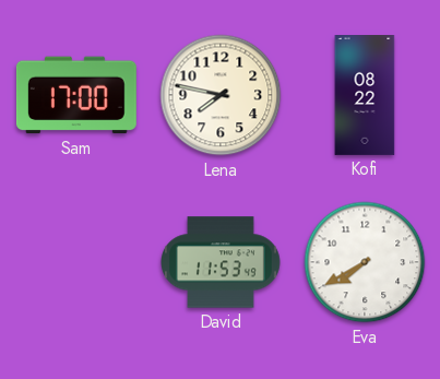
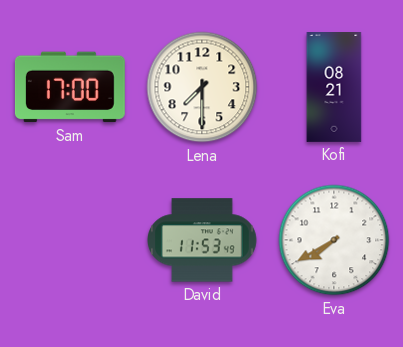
Lena: 7:47 -> 7:30
Kofi: 08:22 -> 08:21
